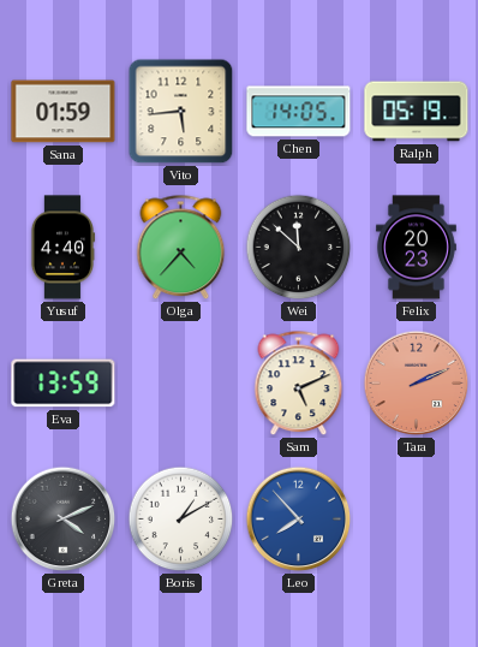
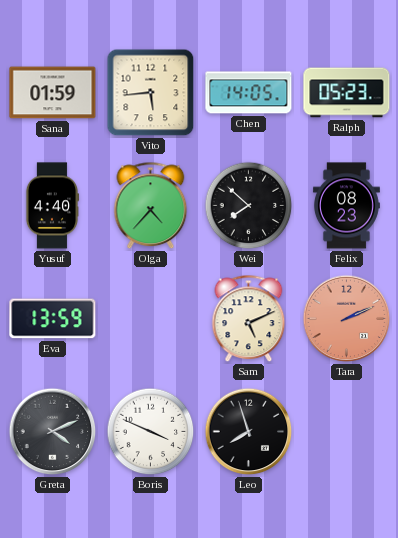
Ralph: 05:19 -> 05:23
Wei: 11:52 -> 7:52
Felix: 20:23 -> 08:23
Boris: 1:10 -> 3:49
Leo: 7:53 -> 7:57
Leo dial: blue -> black
